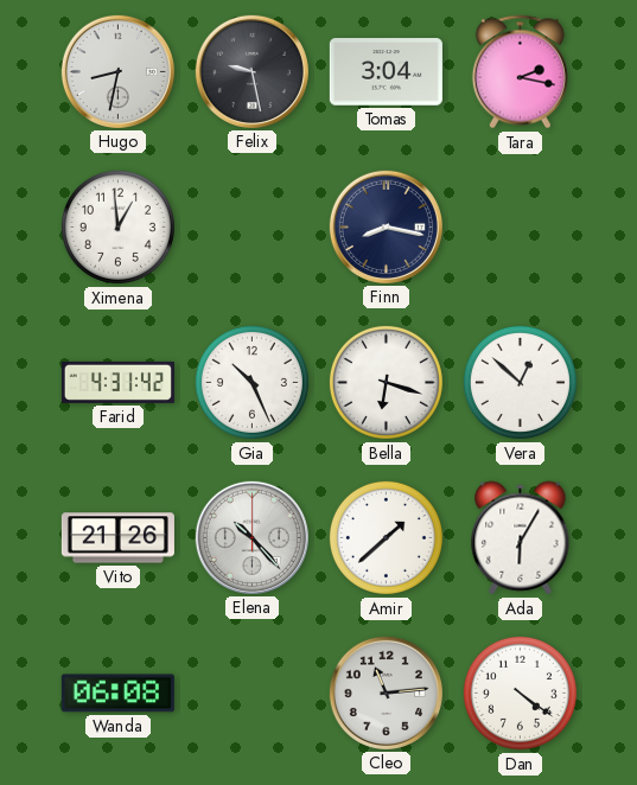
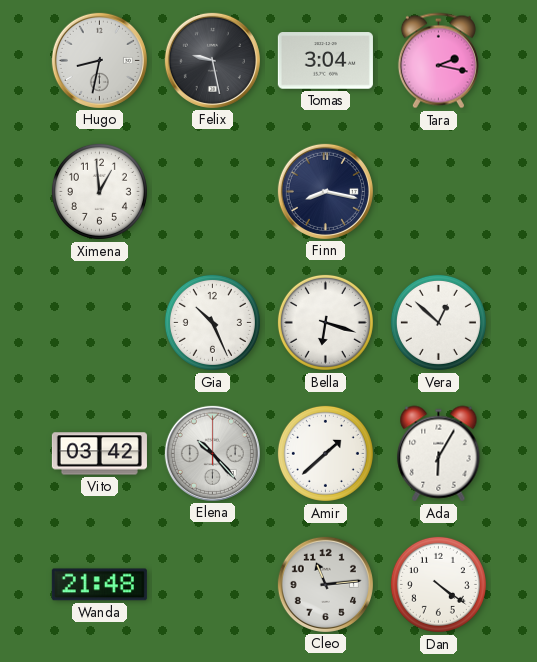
Farid: 4:31 -> none
Vito: 21:26 -> 03:42
Wanda: 06:08 -> 21:48
